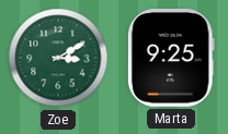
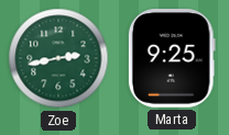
Zoe: 3:10 -> 2:43
